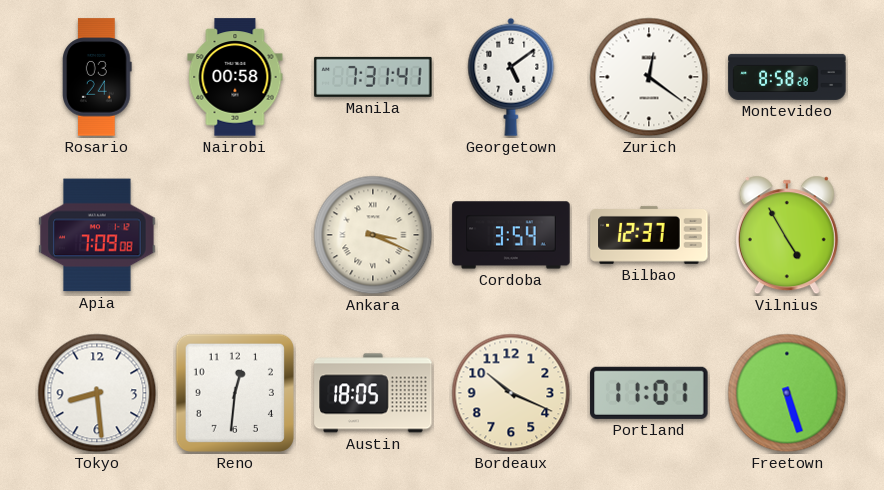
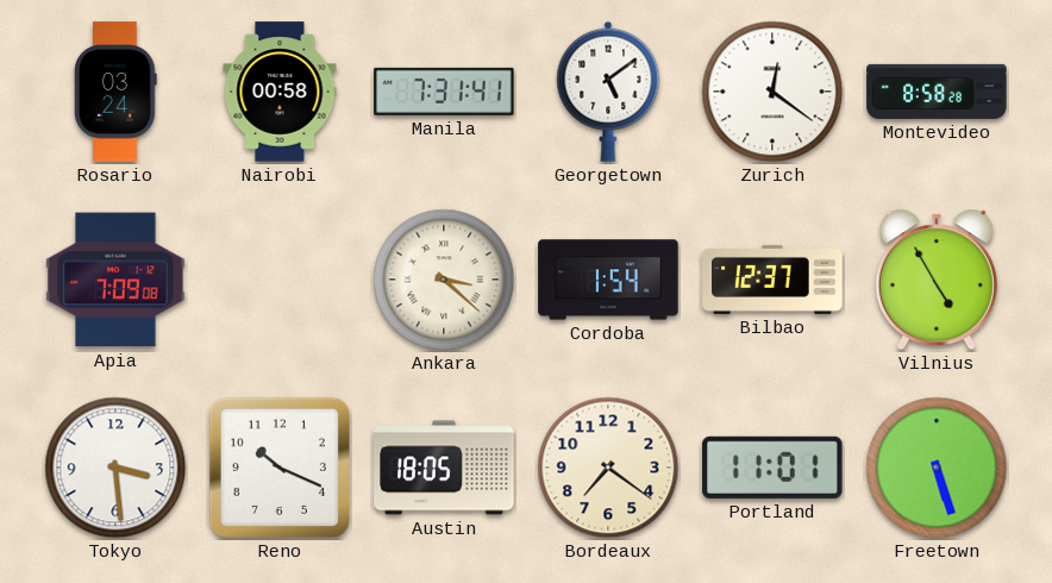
Ankara: 3:19 -> 3:22
Cordoba: 3:54 -> 1:54
Tokyo: 8:29 -> 3:29
Reno: 12:31 -> 10:19
Bordeaux: 10:19 -> 7:21
